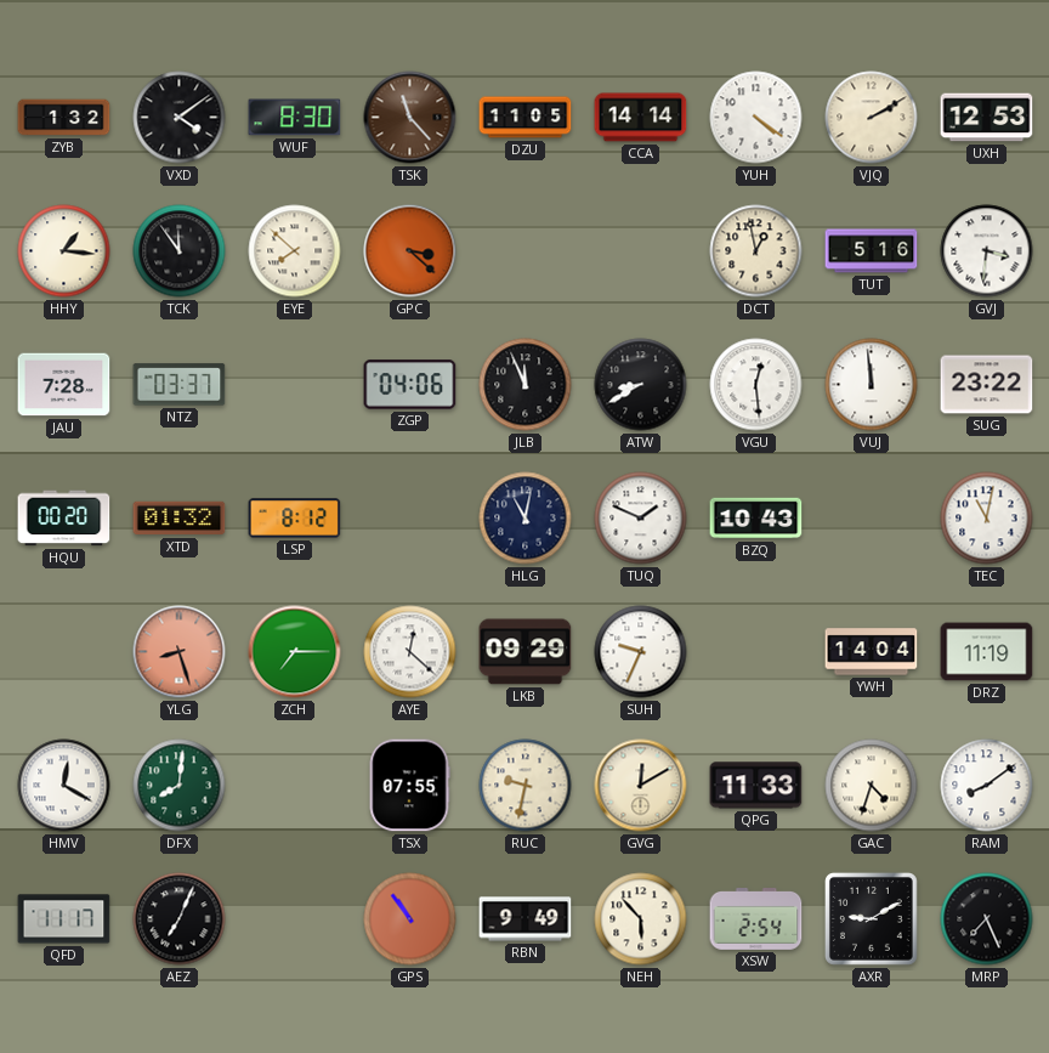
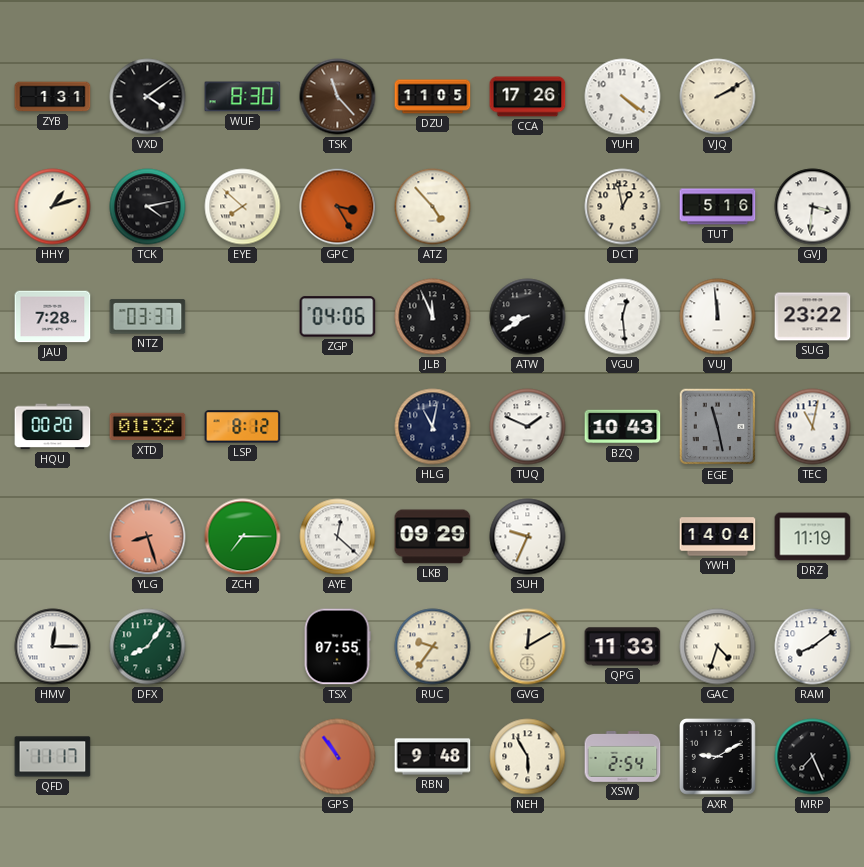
ZYB: 1:32 -> 1:31
CCA: 14:14 -> 17:26
UXH: 12:53 -> none
HHY: 1:16 -> 1:12
TCK: 11:54 -> 4:13
GPC: 3:22 -> 3:25
ATZ: none -> 4:53
EGE: none -> 11:28
HMV: 12:20 -> 12:15
DFX: 8:01 -> 8:06
RUC: 9:32 -> 9:36
AEZ: 7:04 -> none
RBN: 9:49 -> 9:48
NEH: 5:53 -> 5:55
